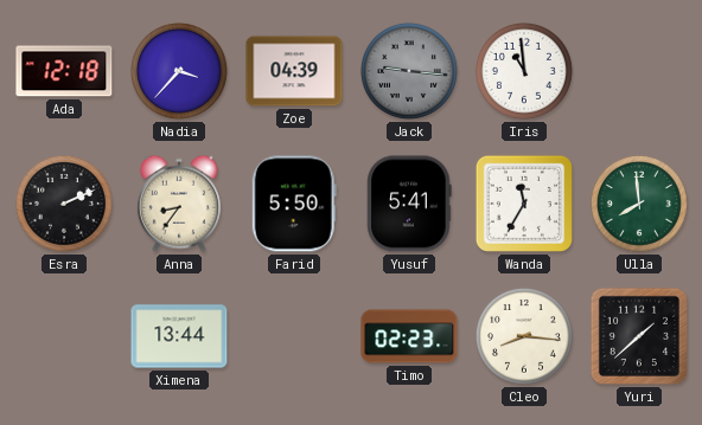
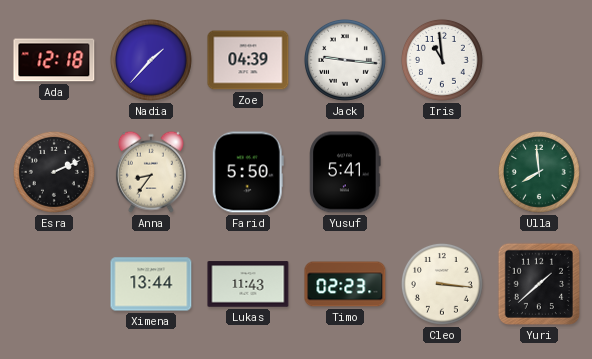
Nadia: 3:37 -> 1:37
Jack dial: grey -> white
Wanda: 11:35 -> none
Lukas: none -> 11:43
Cleo: 8:16 -> 3:16
